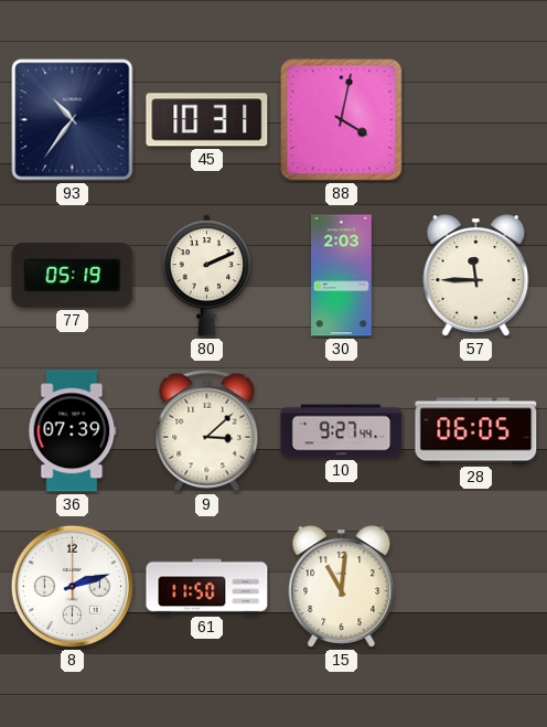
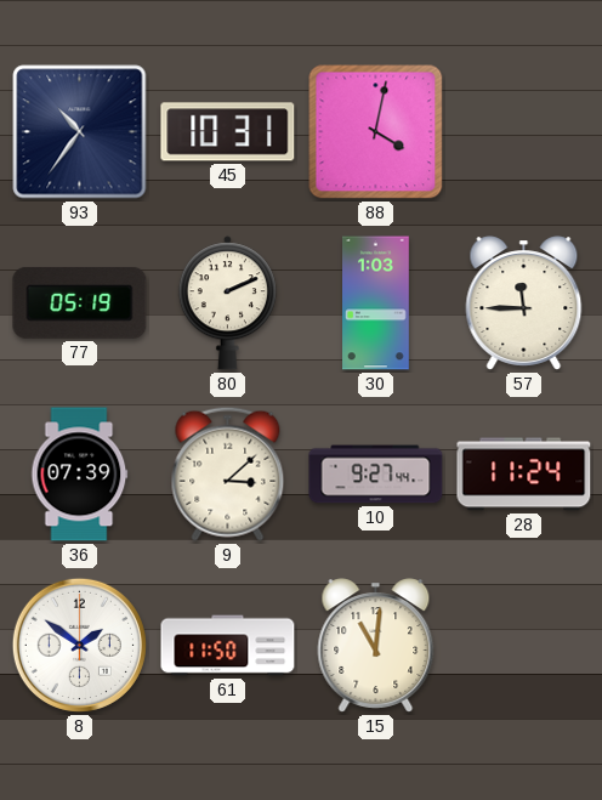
30: 2:03 -> 1:03
28: 06:05 -> 11:24
8: 2:12 -> 1:51
